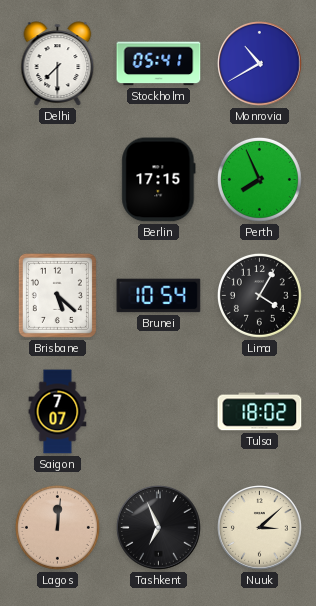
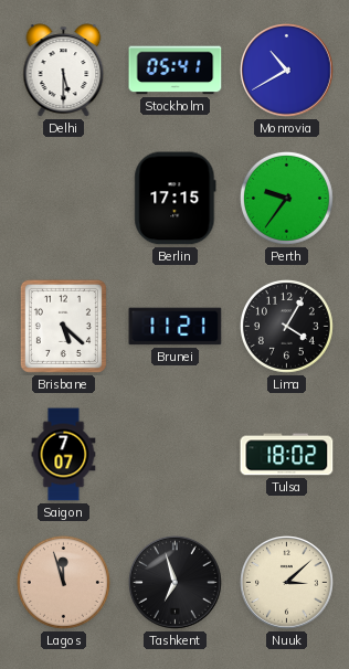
Delhi: 7:30 -> 5:30
Perth: 7:56 -> 9:36
Brunei: 10:54 -> 11:21
Lagos: 12:01 -> 11:57
Tashkent: 6:56 -> 6:57
